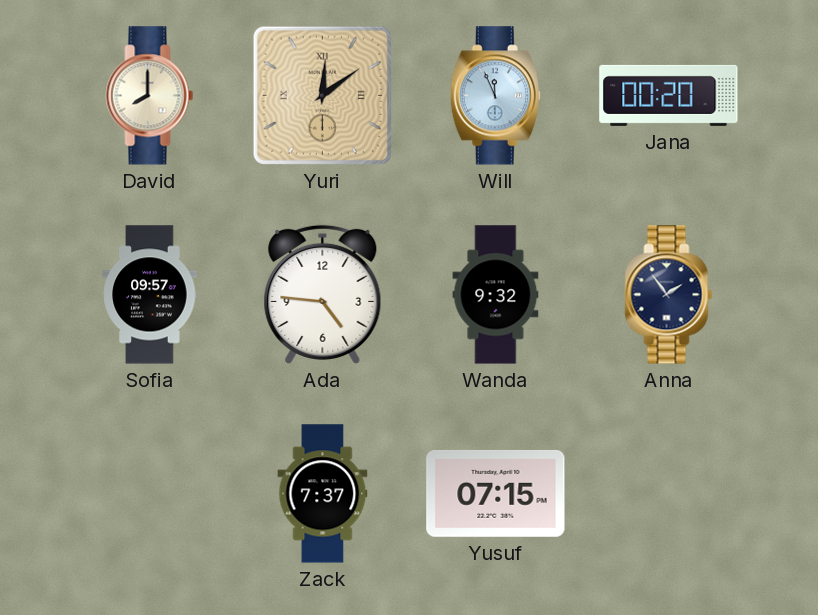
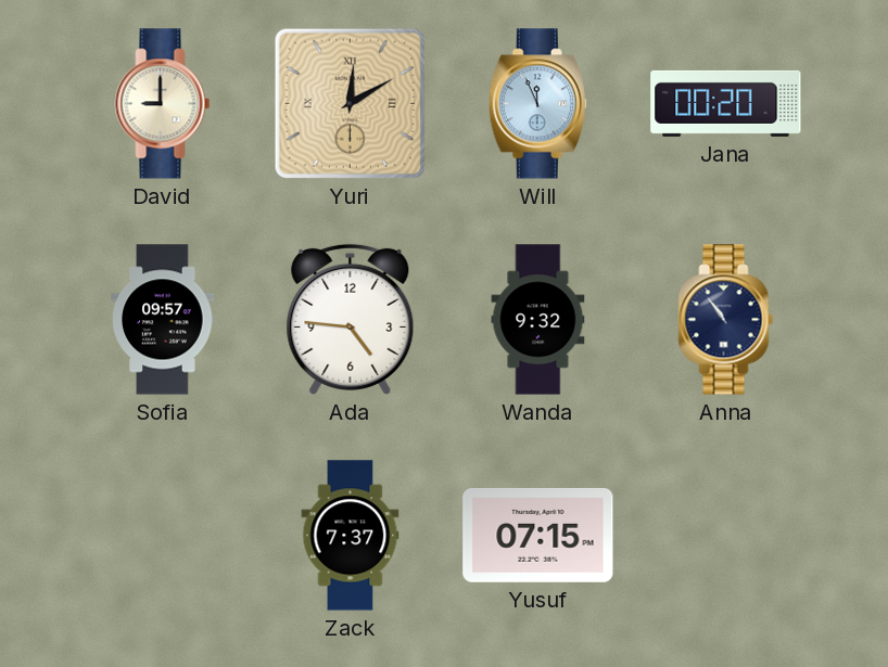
David: 8:00 -> 9:00
Yuri: 12:09 -> 12:10
Anna: 1:54 -> 10:54
